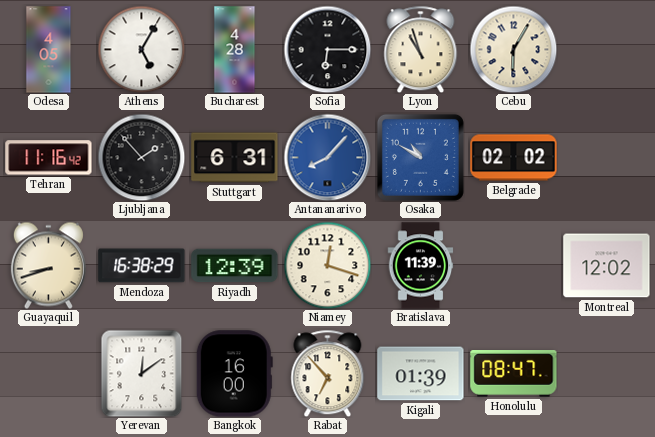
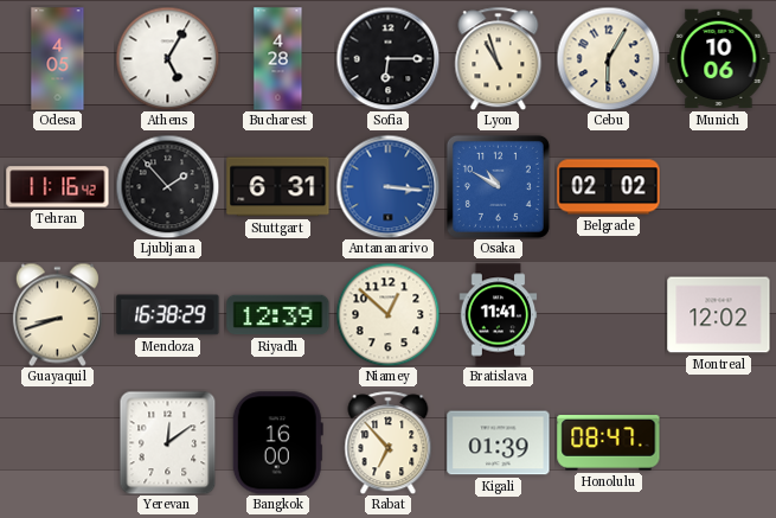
Munich: none -> 10:06
Antananarivo: 8:07 -> 3:16
Niamey: 12:18 -> 12:52
Bratislava: 11:39 -> 11:41
